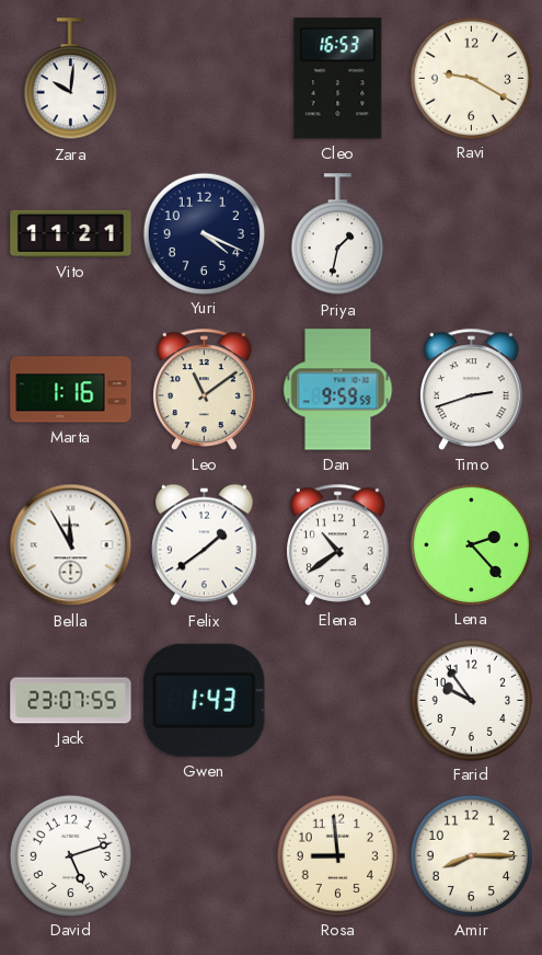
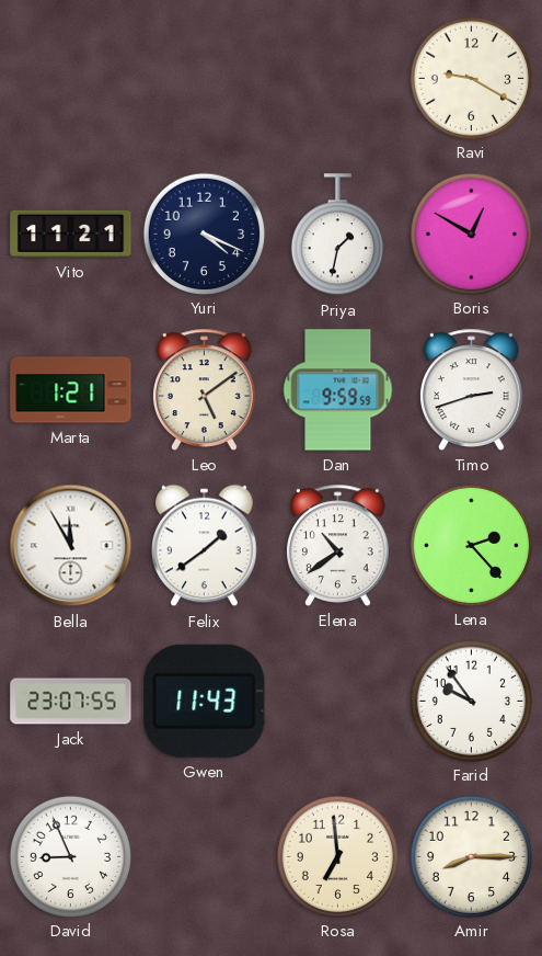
Zara: 10:01 -> none
Cleo: 16:53 -> none
Boris: none -> 12:50
Marta: 1:16 -> 1:21
Leo: 11:09 -> 5:09
Gwen: 1:43 -> 11:43
David: 5:12 -> 8:56
Rosa: 8:59 -> 6:59
